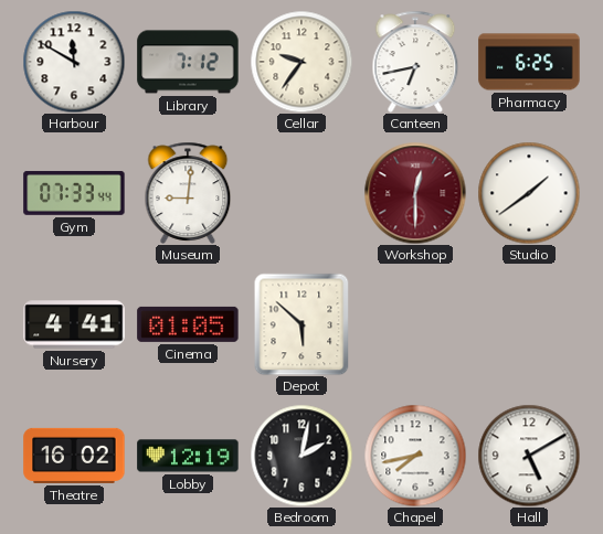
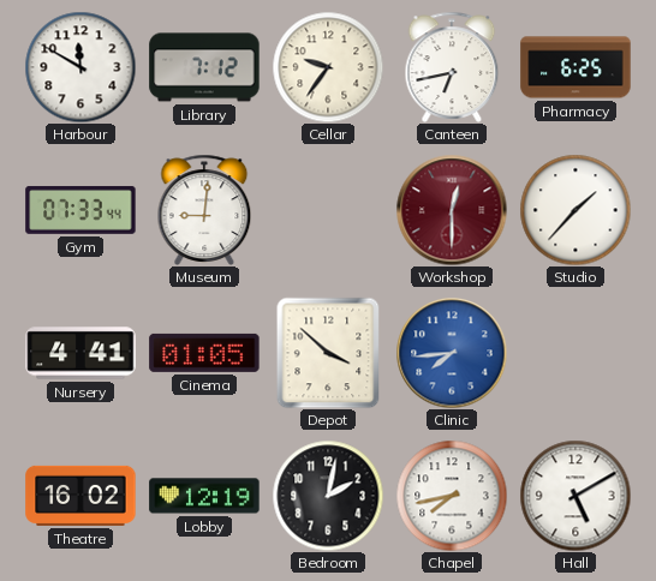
Studio: 1:39 -> 1:37
Depot: 5:52 -> 3:52
Clinic: none -> 7:44
